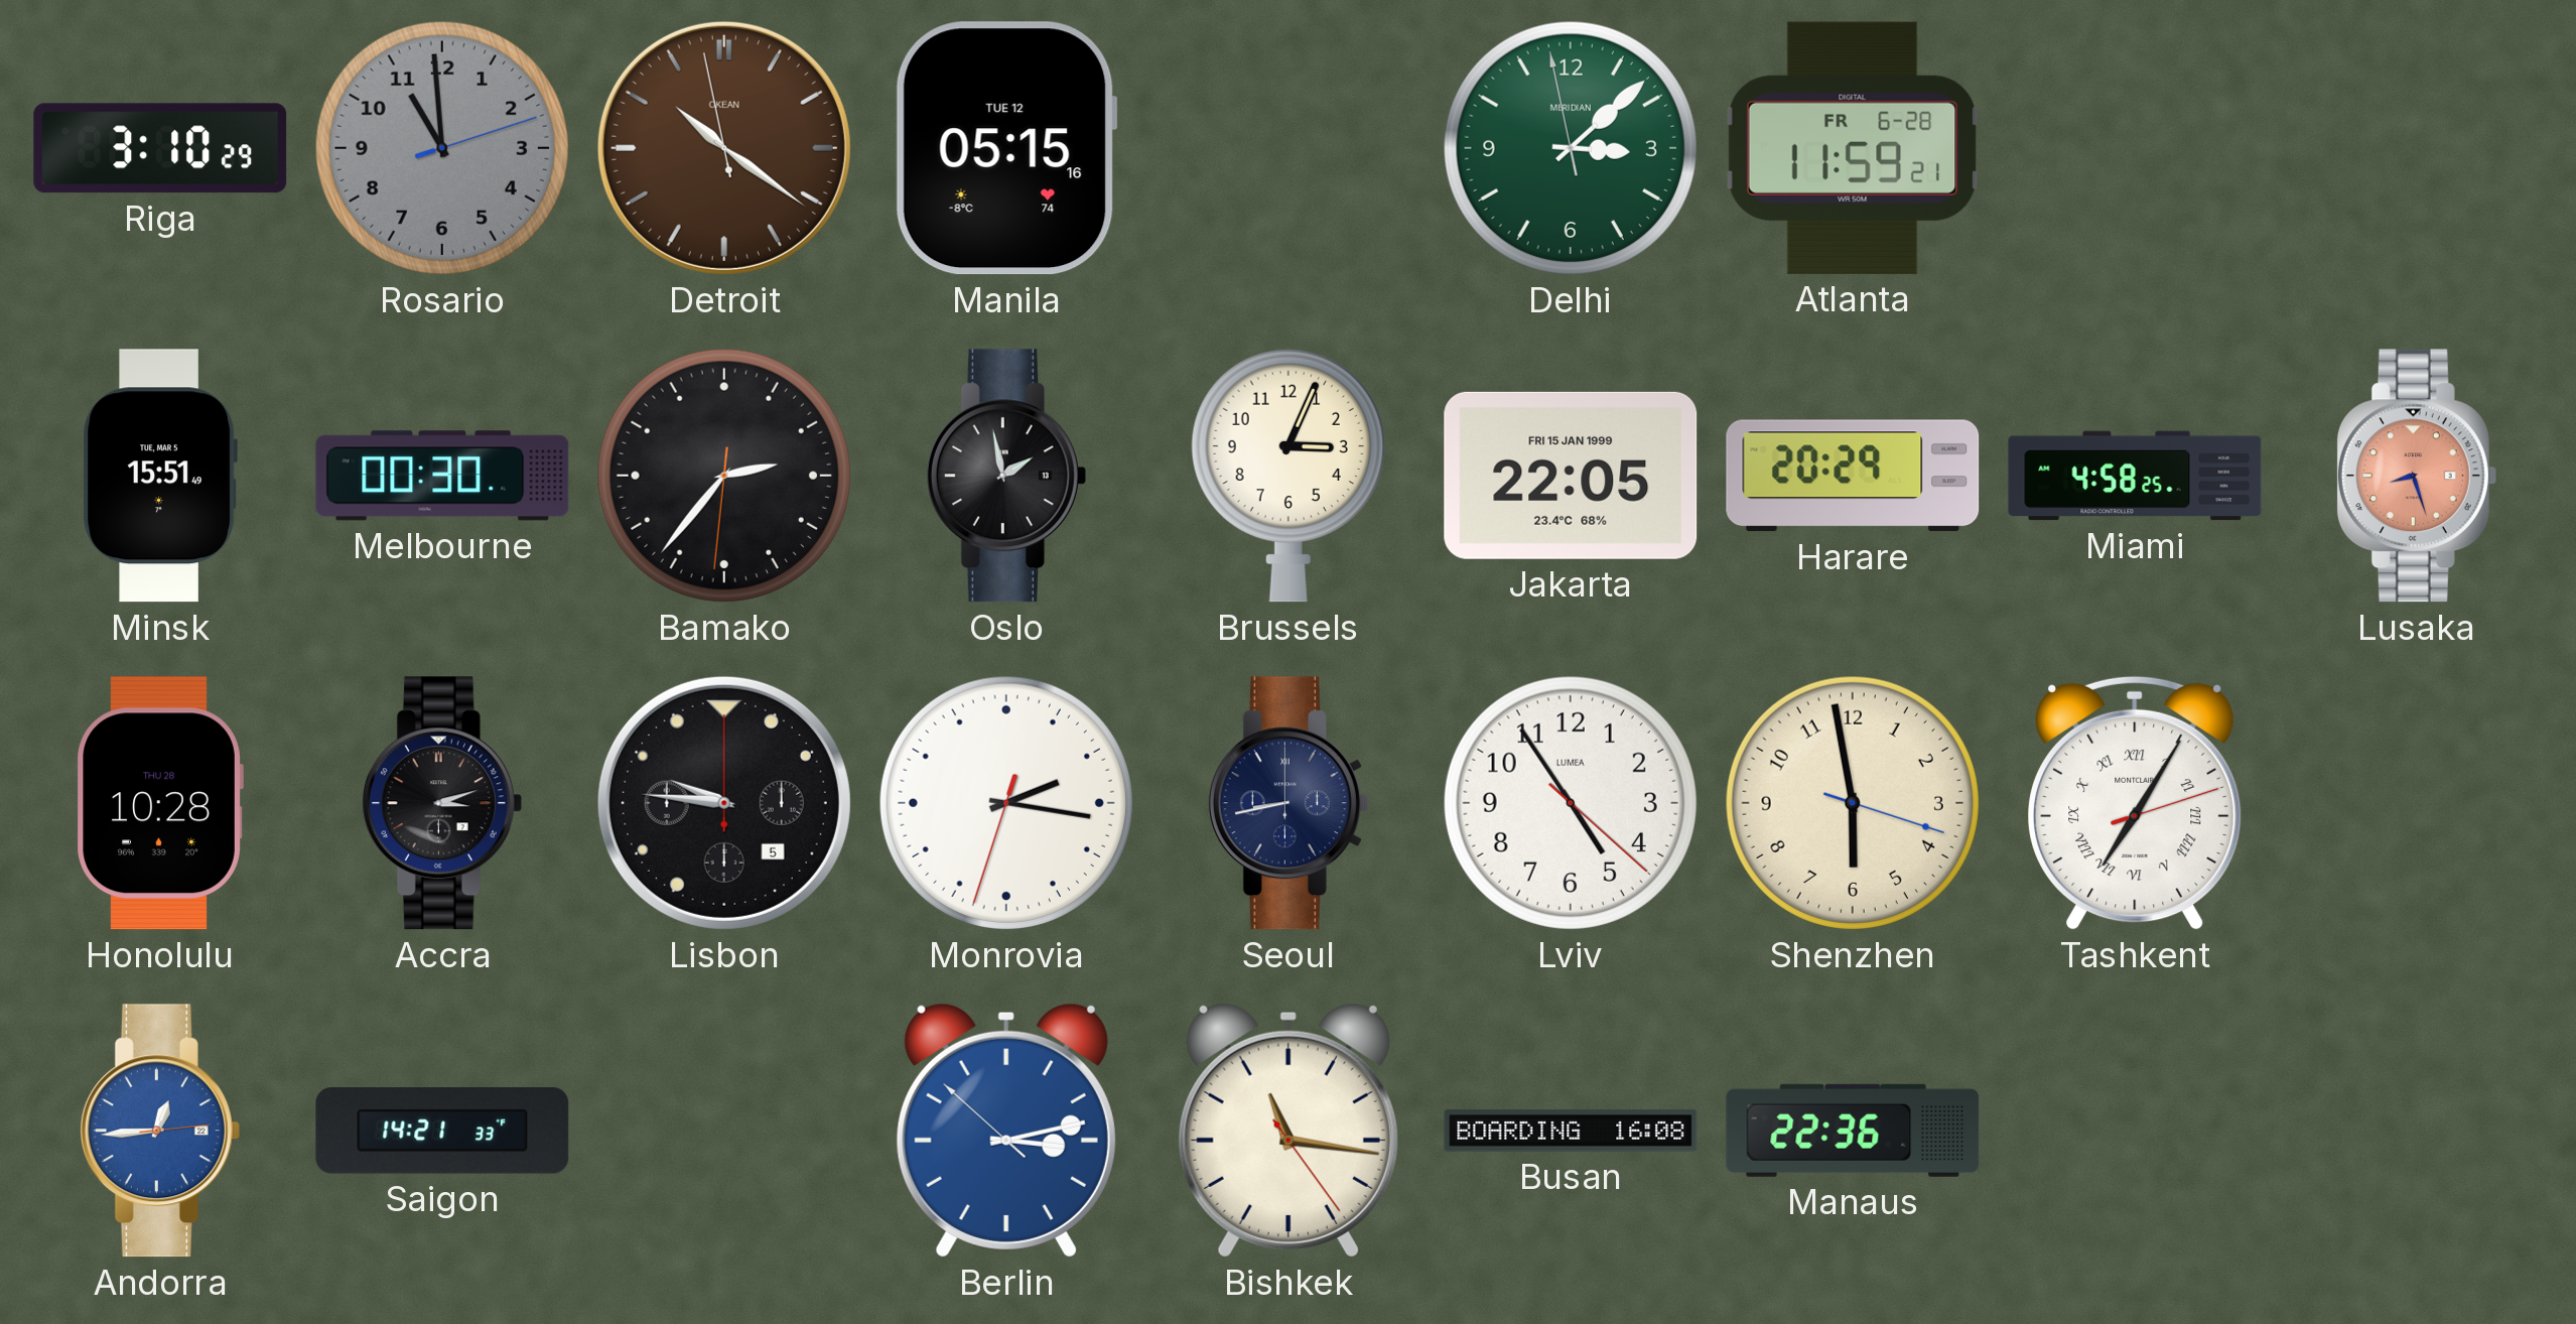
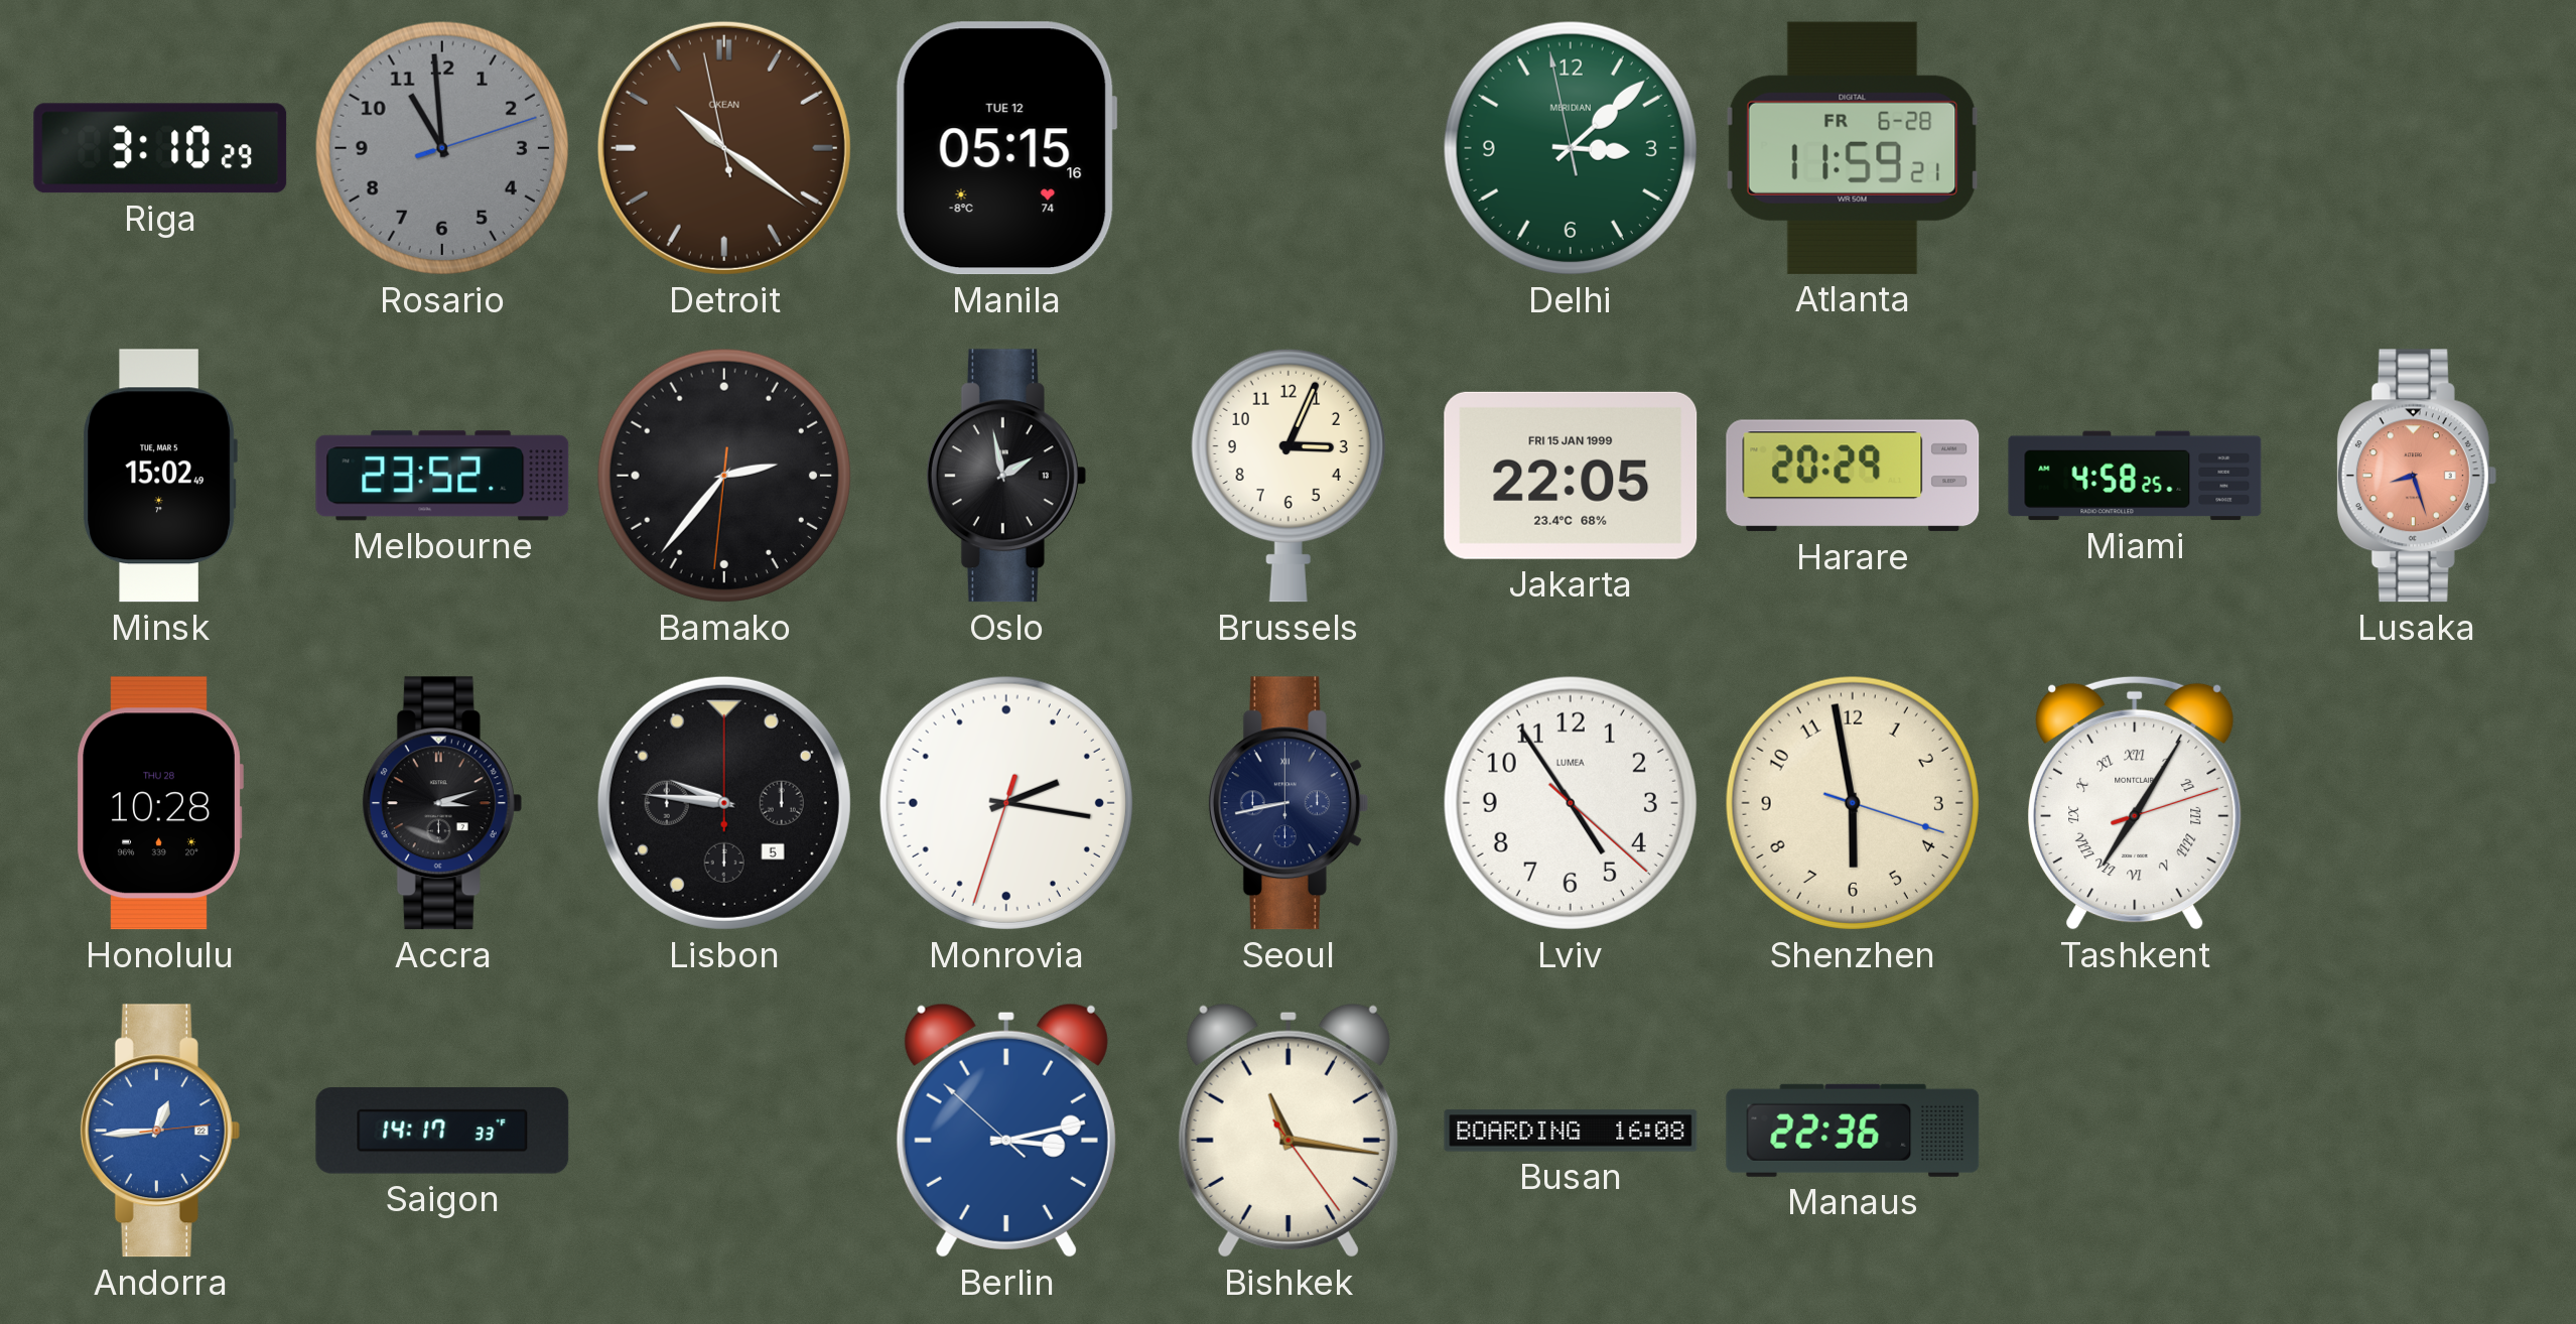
Minsk: 15:51 -> 15:02
Melbourne: 00:30 -> 23:52
Saigon: 14:21 -> 14:17
